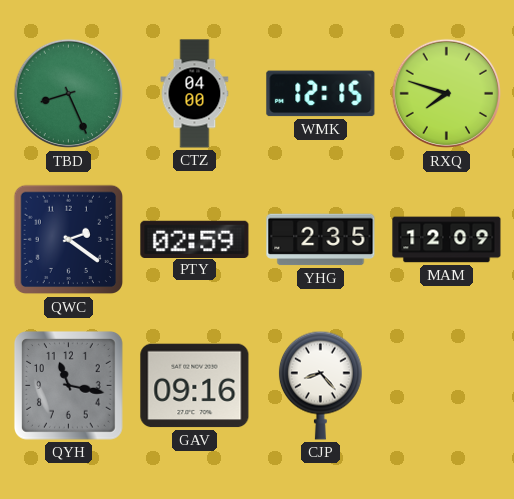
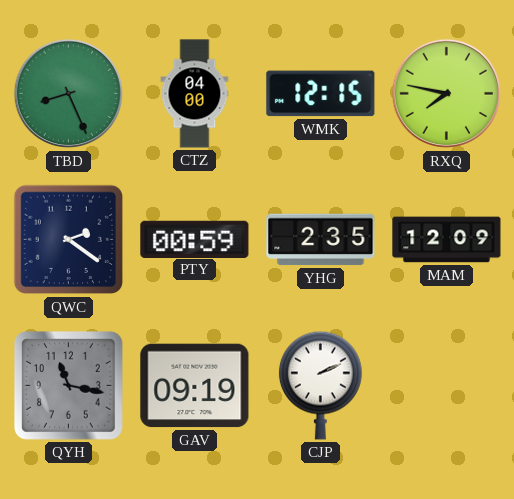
RXQ: 7:48 -> 7:47
PTY: 02:59 -> 00:59
GAV: 09:16 -> 09:19
CJP: 8:23 -> 2:11
